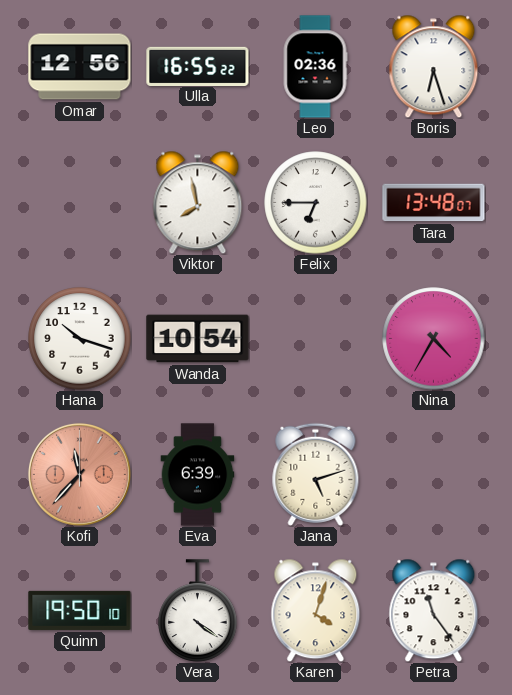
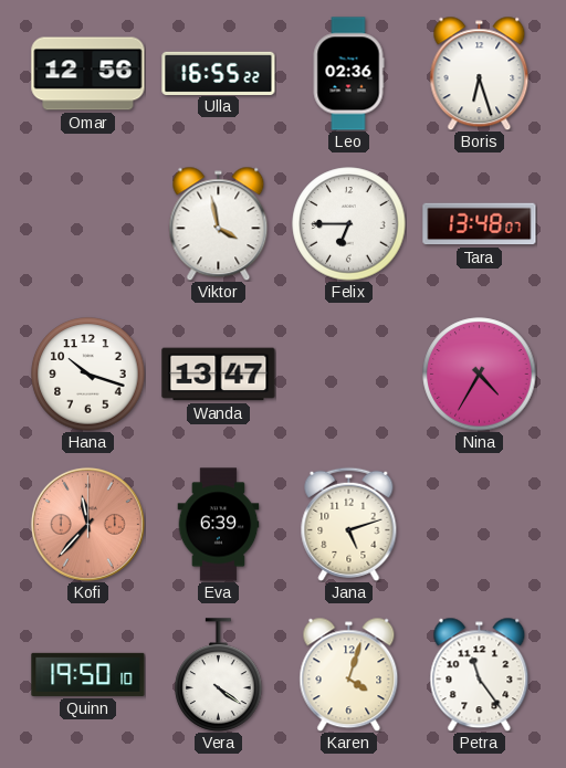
Viktor: 7:58 -> 3:58
Wanda: 10:54 -> 13:47
